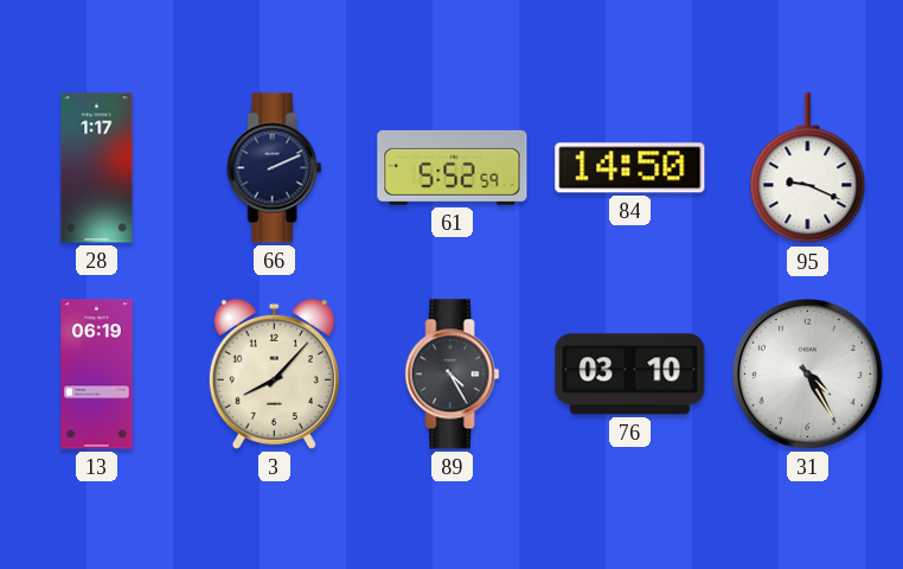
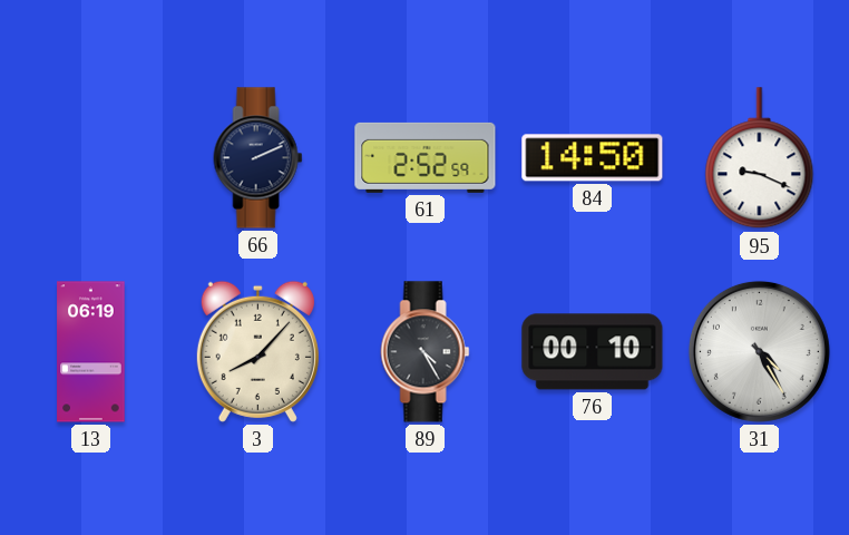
28: 1:17 -> none
61: 5:52 -> 2:52
76: 03:10 -> 00:10
